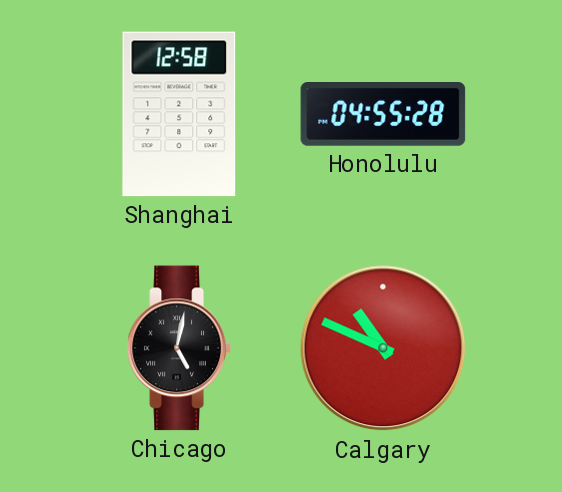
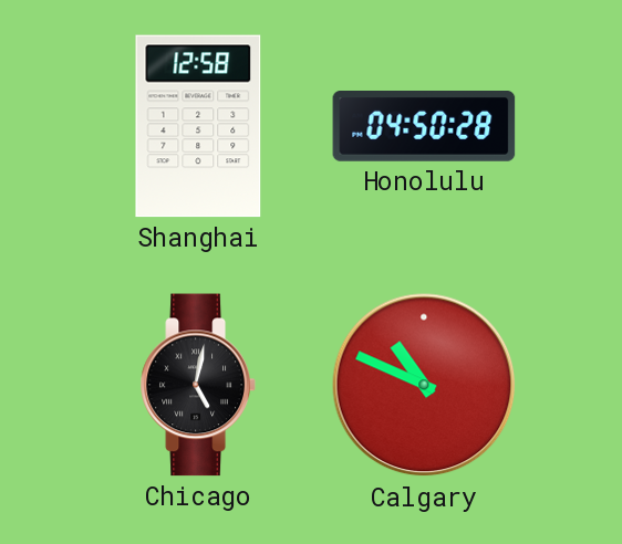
Honolulu: 04:55 -> 04:50
